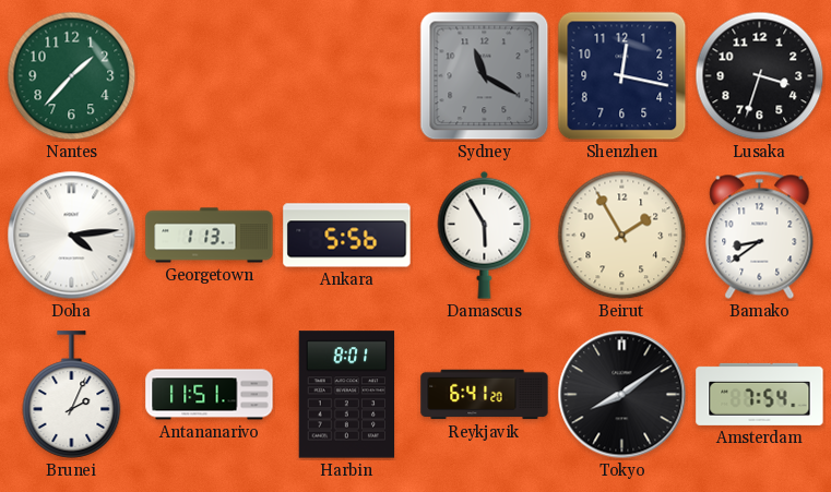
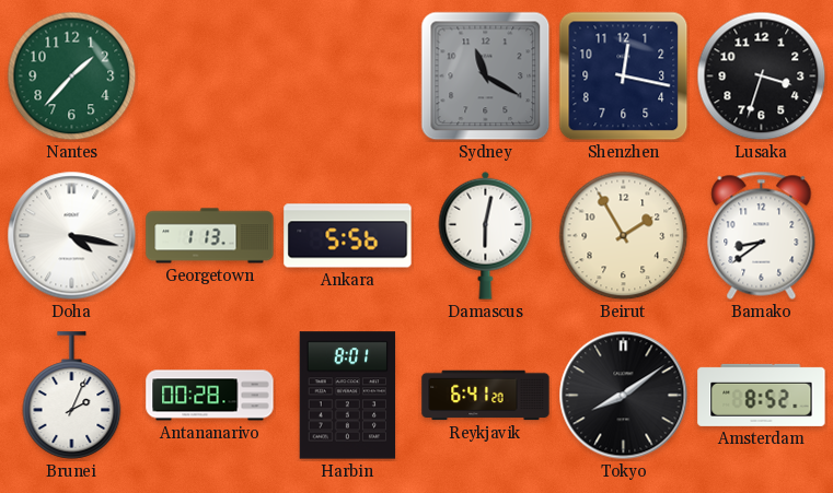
Doha: 4:14 -> 4:17
Damascus: 5:55 -> 6:02
Antananarivo: 11:51 -> 00:28
Amsterdam: 7:54 -> 8:52
